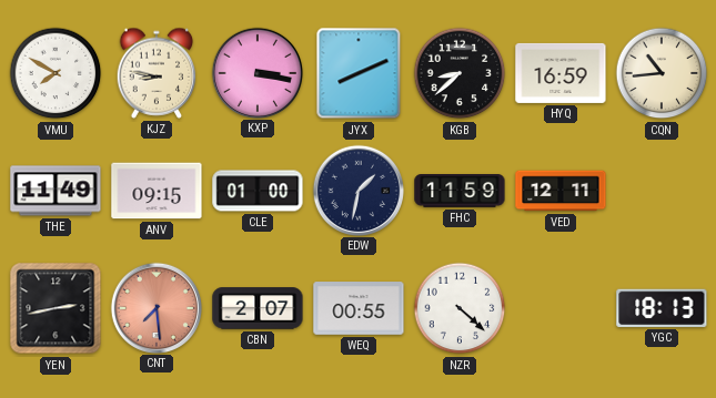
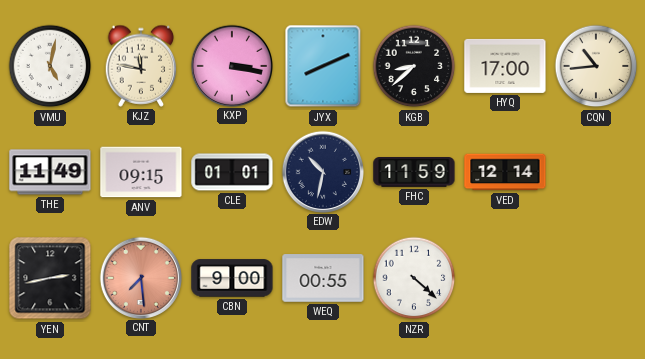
VMU: 7:50 -> 5:02
KJZ: 8:47 -> 11:47
HYQ: 16:59 -> 17:00
CLE: 01:00 -> 01:01
EDW: 1:32 -> 10:32
VED: 12:11 -> 12:14
CBN: 2:07 -> 9:00
YGC: 18:13 -> none
